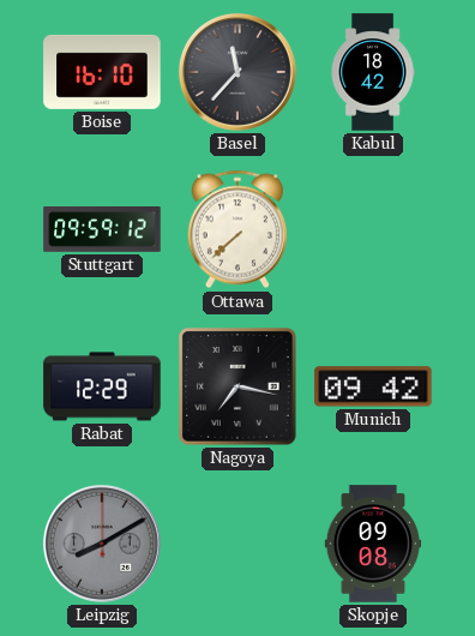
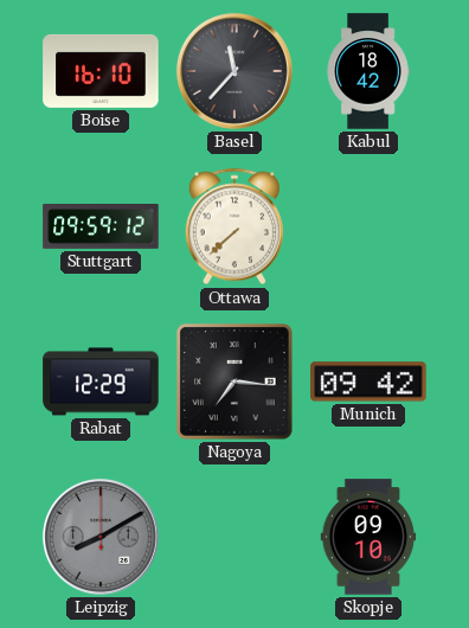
Nagoya: 7:17 -> 7:16
Skopje: 09:08 -> 09:10
